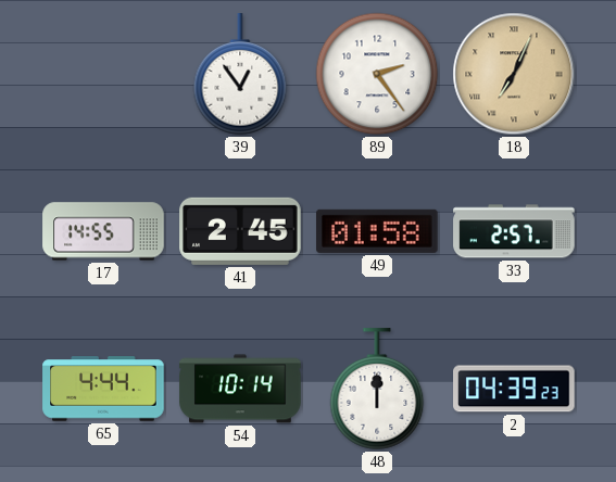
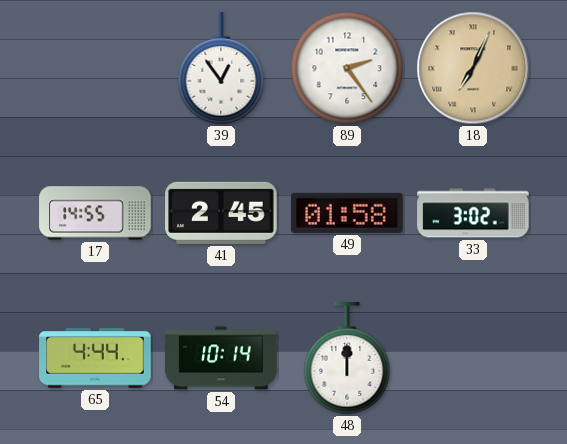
33: 2:57 -> 3:02
2: 04:39 -> none
